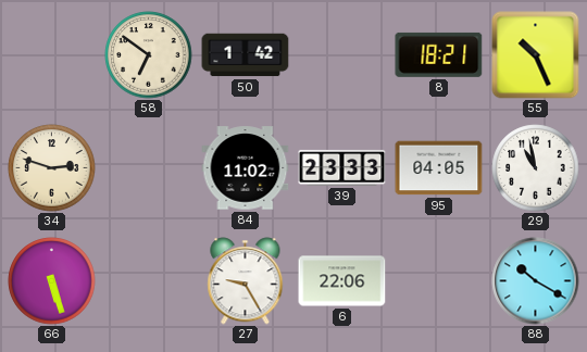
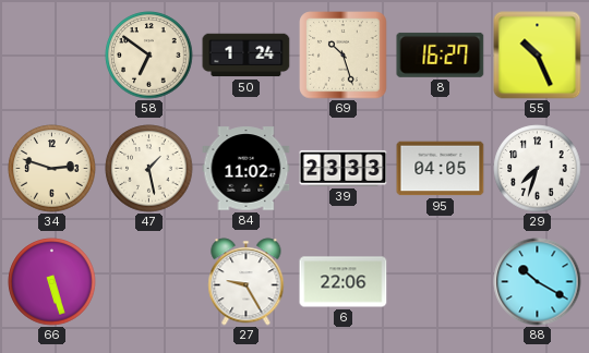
50: 1:42 -> 1:24
69: none -> 10:27
8: 18:21 -> 16:27
47: none -> 1:28
29: 10:58 -> 7:33
